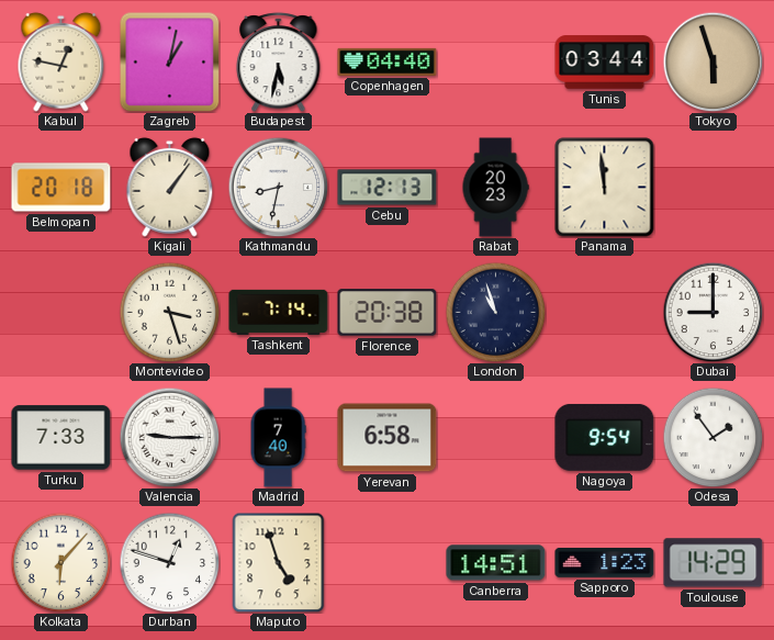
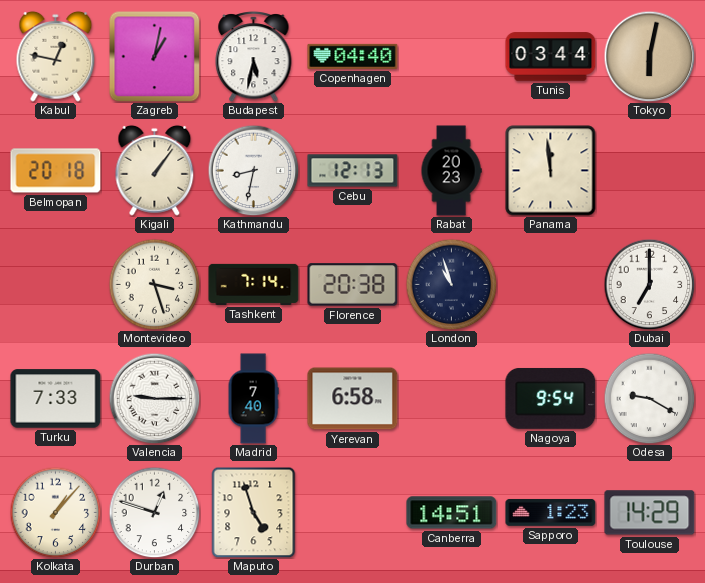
Tokyo: 5:57 -> 6:02
Dubai: 9:00 -> 7:00
Odesa: 1:54 -> 9:20
Kolkata: 6:07 -> 1:07
